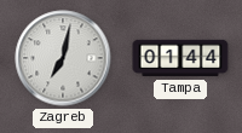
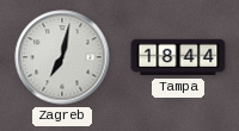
Tampa: 01:44 -> 18:44
